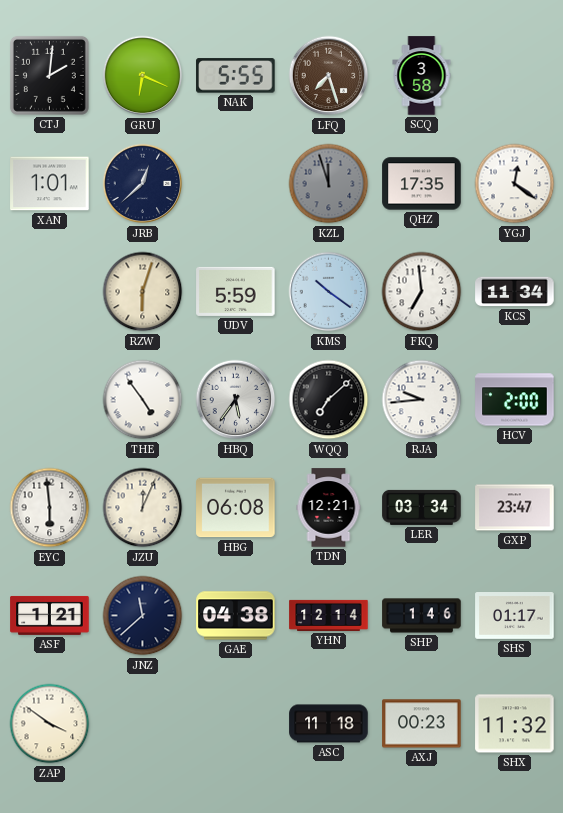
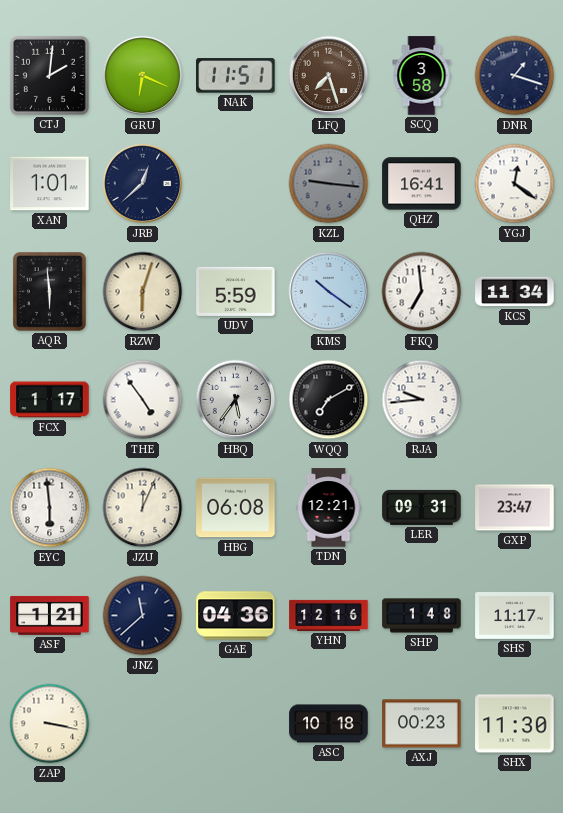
NAK: 5:55 -> 11:51
DNR: none -> 1:18
KZL: 11:57 -> 9:16
QHZ: 17:35 -> 16:41
AQR: none -> 5:59
FCX: none -> 1:17
WQQ: 7:08 -> 7:10
HCV: 2:00 -> none
LER: 03:34 -> 09:31
GAE: 04:38 -> 04:36
YHN: 12:14 -> 12:16
SHP: 1:46 -> 1:48
SHS: 01:17 -> 11:17
ZAP: 3:51 -> 3:17
ASC: 11:18 -> 10:18
SHX: 11:32 -> 11:30
